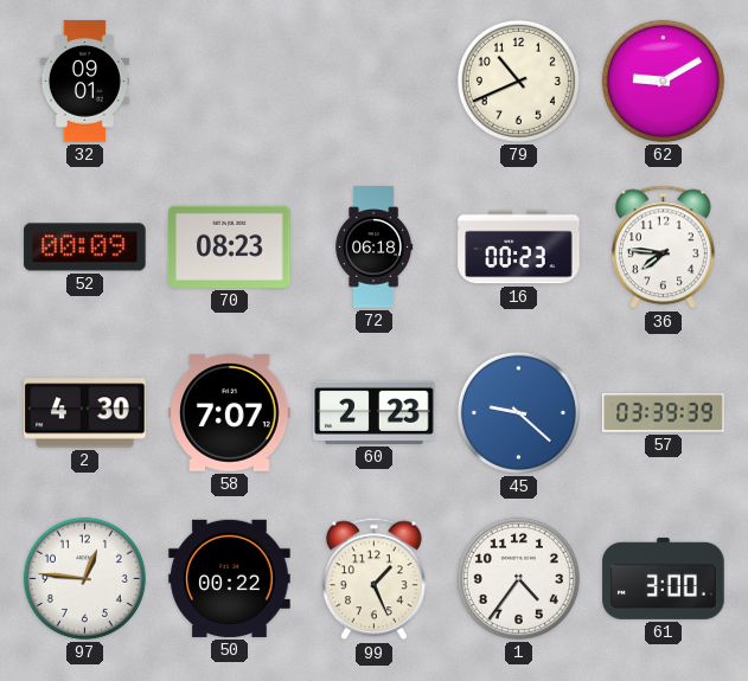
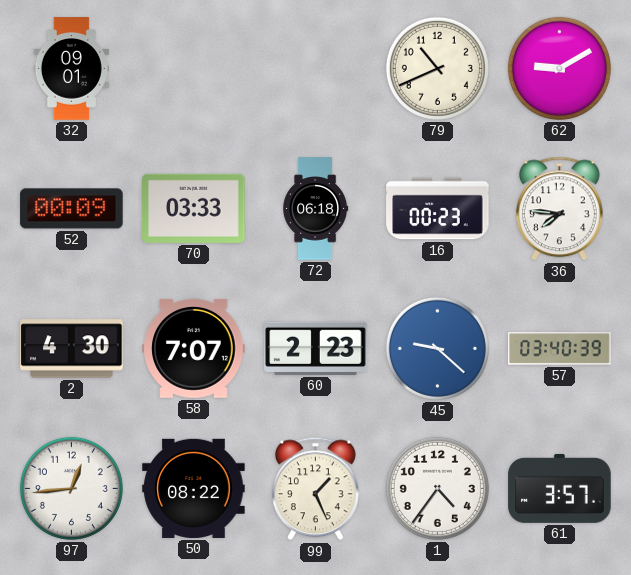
70: 08:23 -> 03:33
57: 03:39 -> 03:40
97: 12:46 -> 12:44
50: 00:22 -> 08:22
61: 3:00 -> 3:57
